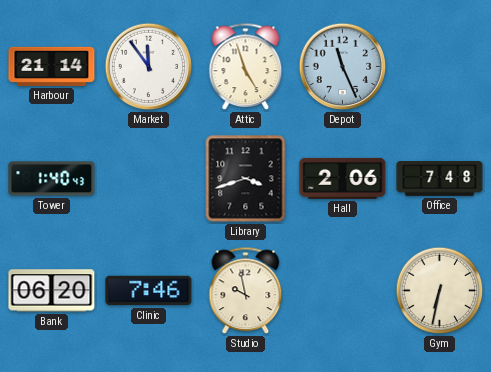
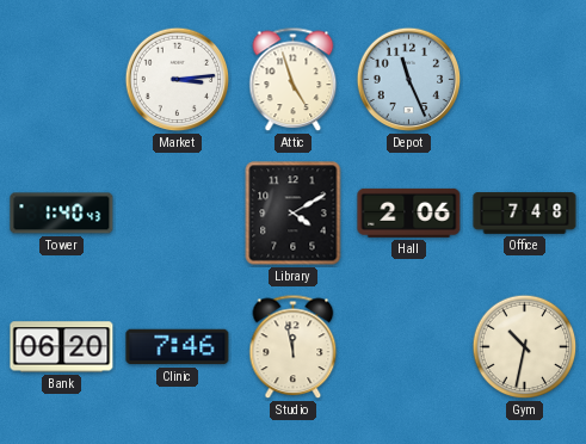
Harbour: 21:14 -> none
Market: 11:54 -> 3:14
Library: 3:42 -> 4:10
Studio: 9:58 -> 11:58
Gym: 6:32 -> 10:32
